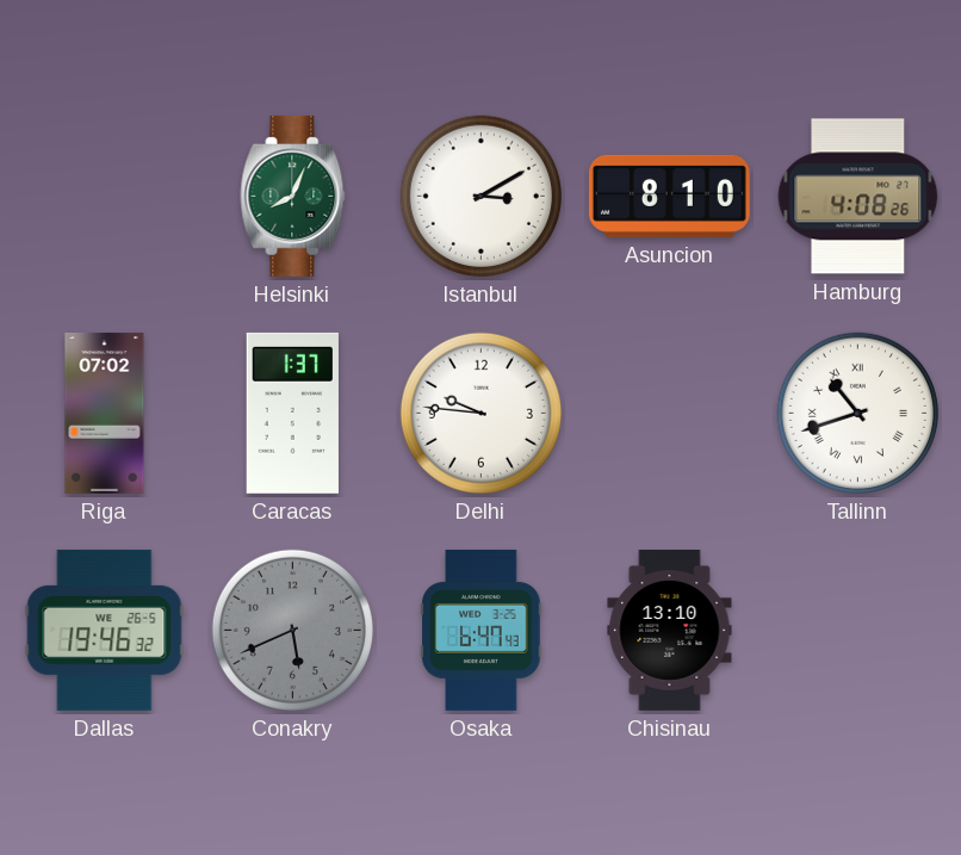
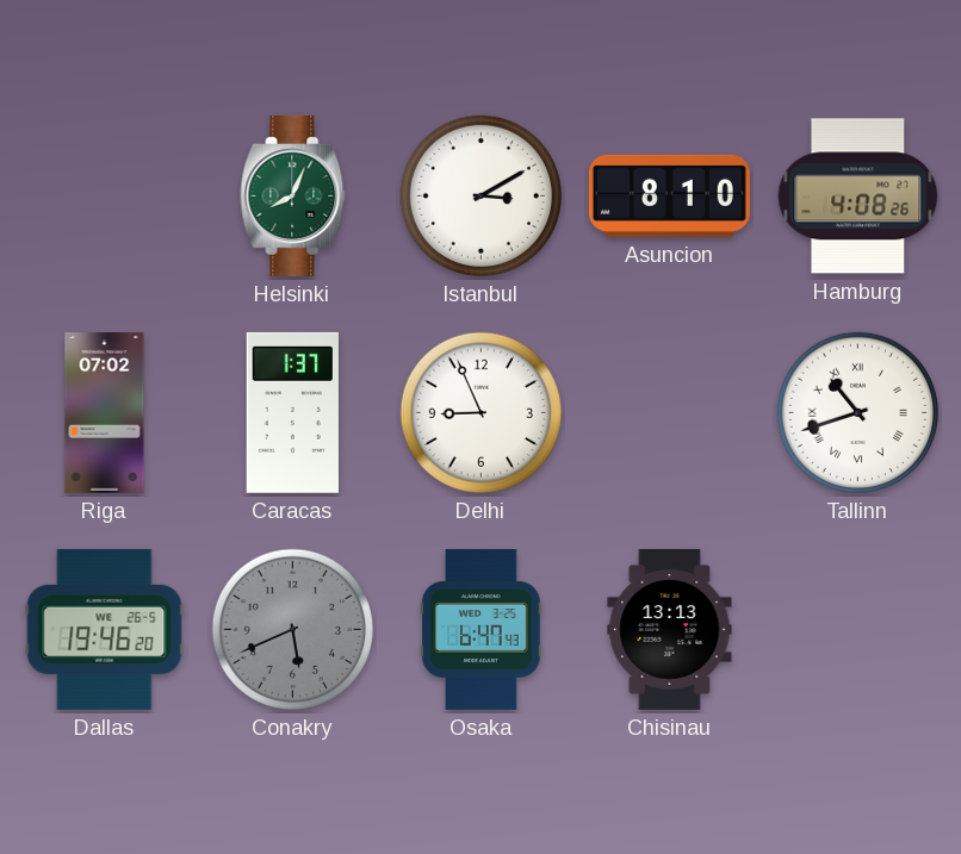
Delhi: 9:46 -> 8:56
Dallas: 19:46:32 -> 19:46:20
Chisinau: 13:10 -> 13:13
